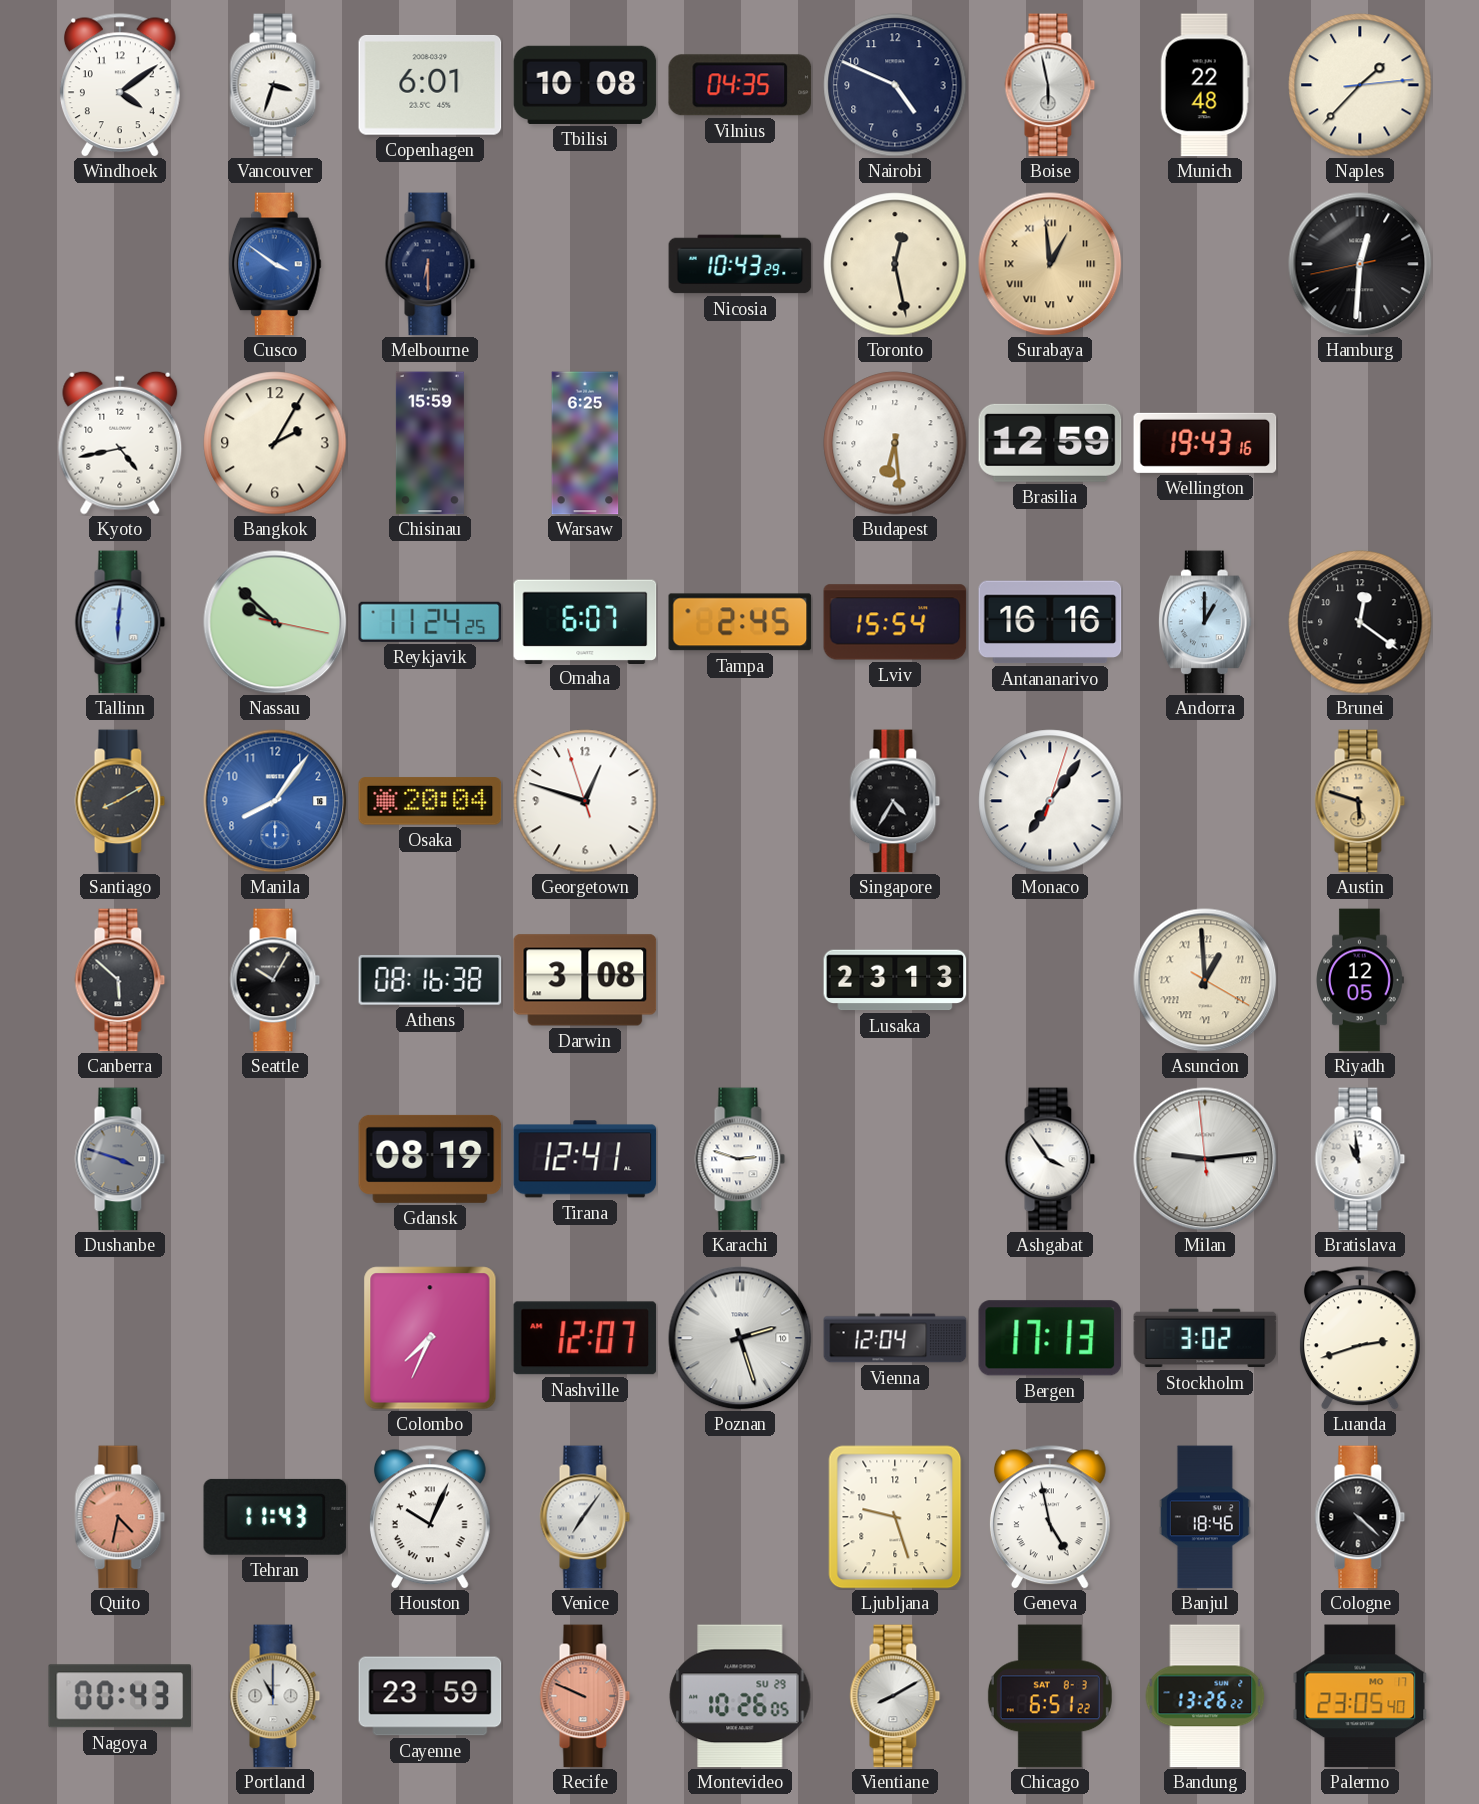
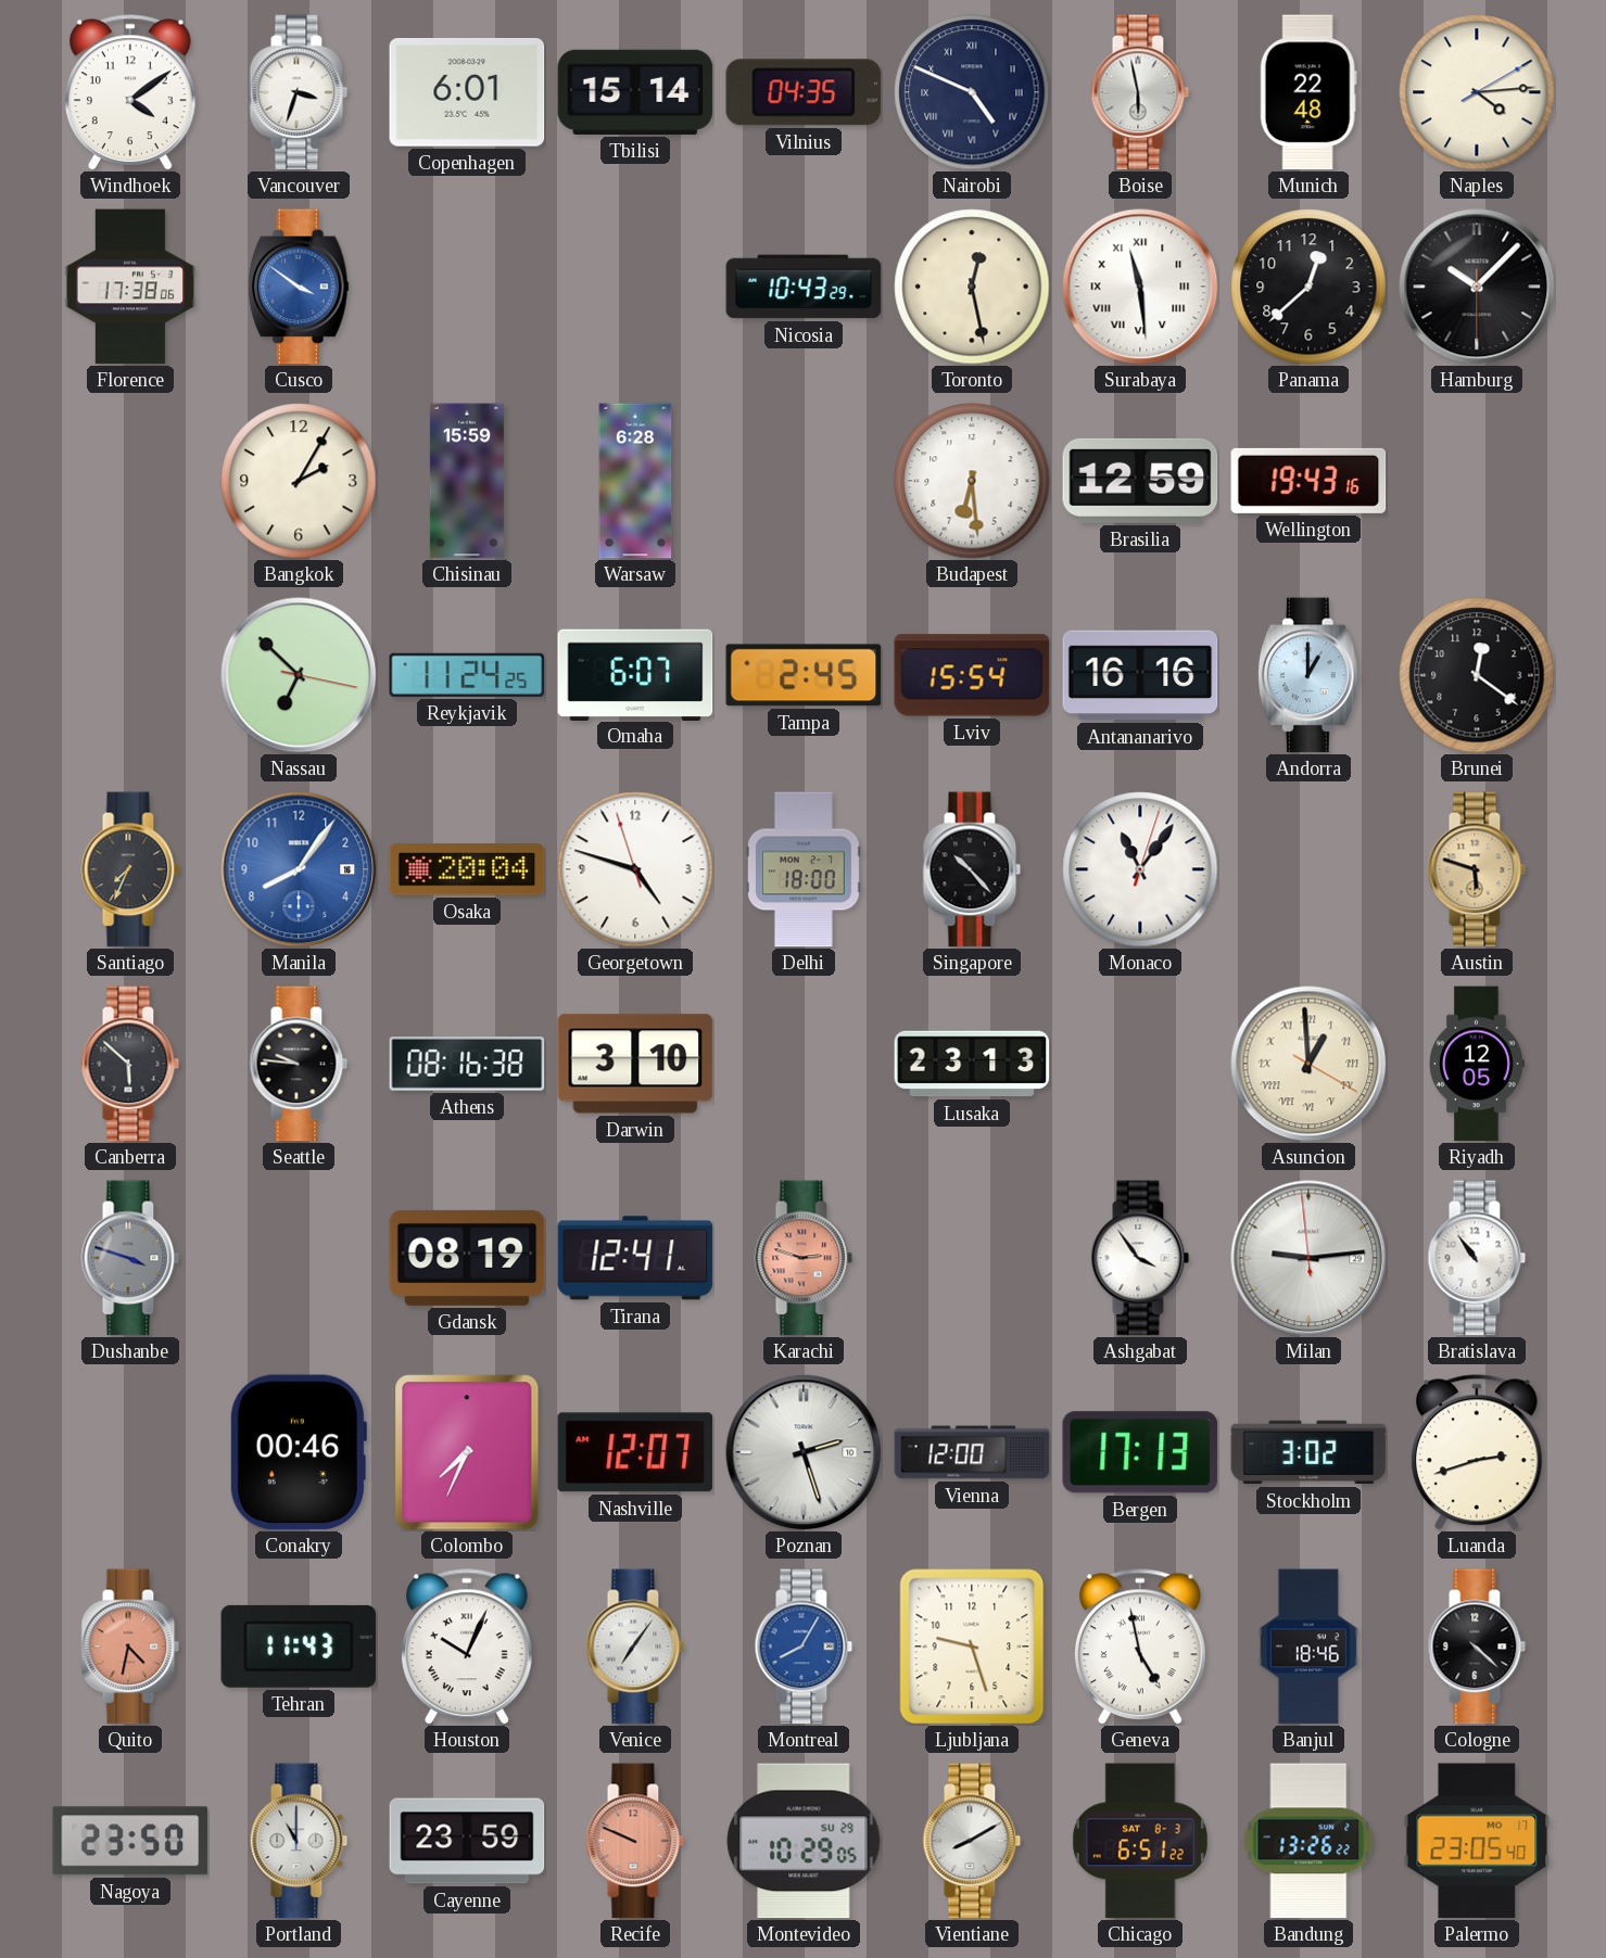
Tbilisi: 10:08 -> 15:14
Nairobi numerals: Arabic -> Roman
Naples: 1:37 -> 4:14
Florence: none -> 17:38
Melbourne: 6:30 -> none
Surabaya: 12:59 -> 11:29
Surabaya dial: champagne -> white
Panama: none -> 12:38
Hamburg: 12:30 -> 10:07
Kyoto: 4:43 -> none
Warsaw: 6:25 -> 6:28
Tallinn: 6:01 -> none
Nassau: 9:52 -> 6:52
Santiago: 8:10 -> 7:34
Georgetown: 12:47 -> 4:47
Delhi: none -> 18:00
Singapore: 4:35 -> 10:23
Monaco: 7:06 -> 11:06
Seattle: 10:05 -> 9:46
Darwin: 3:08 -> 3:10
Karachi dial: white -> salmon
Bratislava: 10:59 -> 10:54
Conakry: none -> 00:46
Vienna: 12:04 -> 12:00
Montreal: none -> 8:05
Nagoya: 00:43 -> 23:50
Montevideo: 10:26 -> 10:29
